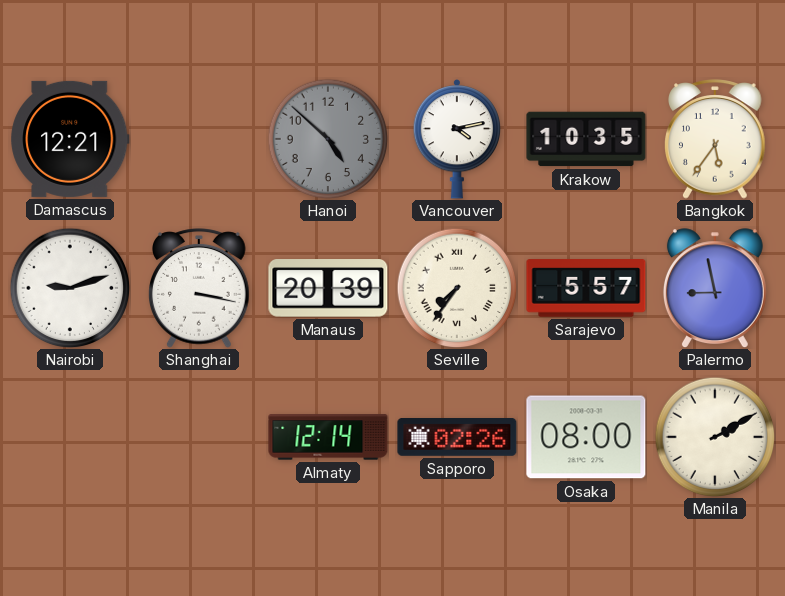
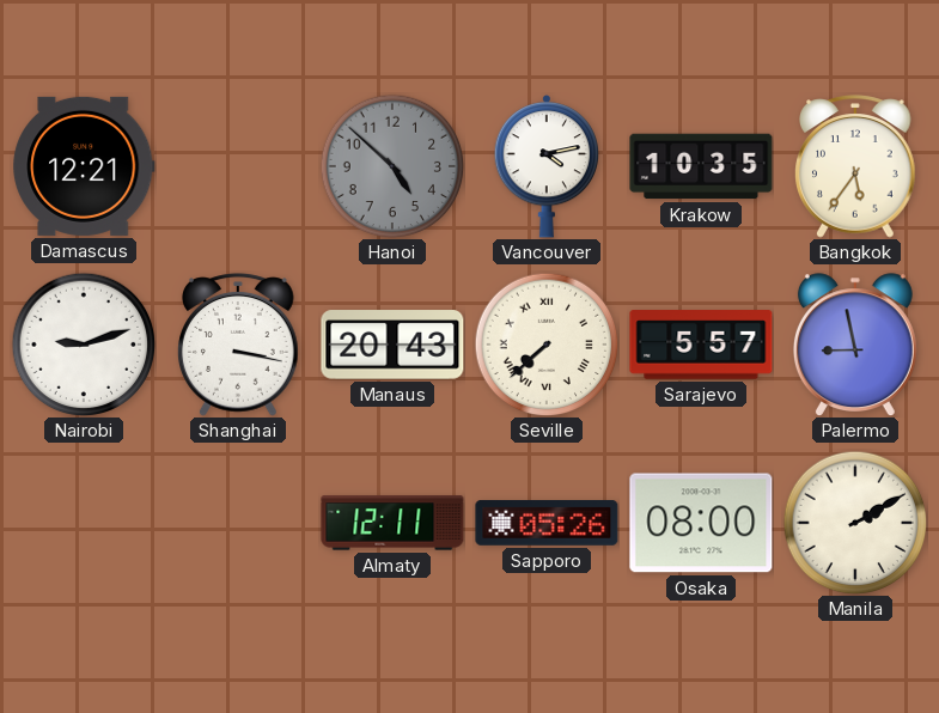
Manaus: 20:39 -> 20:43
Seville: 7:36 -> 7:38
Almaty: 12:14 -> 12:11
Sapporo: 02:26 -> 05:26
